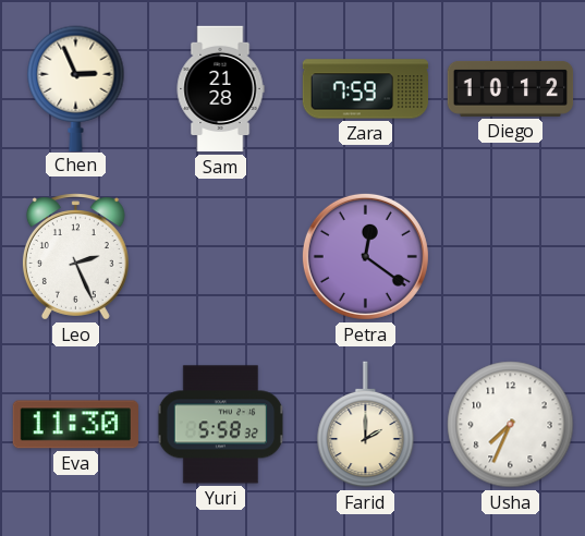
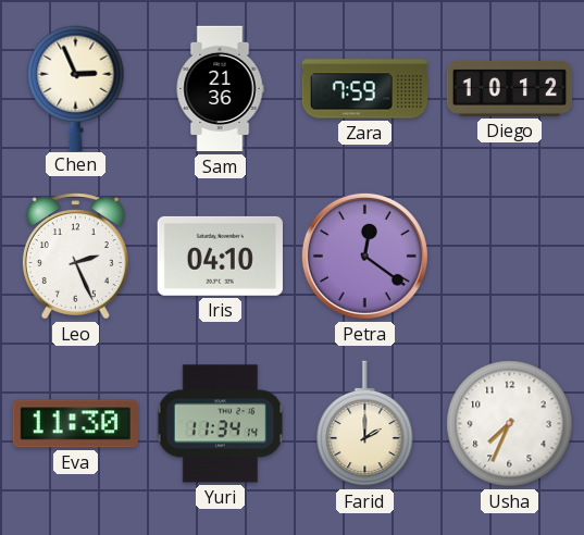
Sam: 21:28 -> 21:36
Iris: none -> 04:10
Yuri: 5:58 -> 11:34
